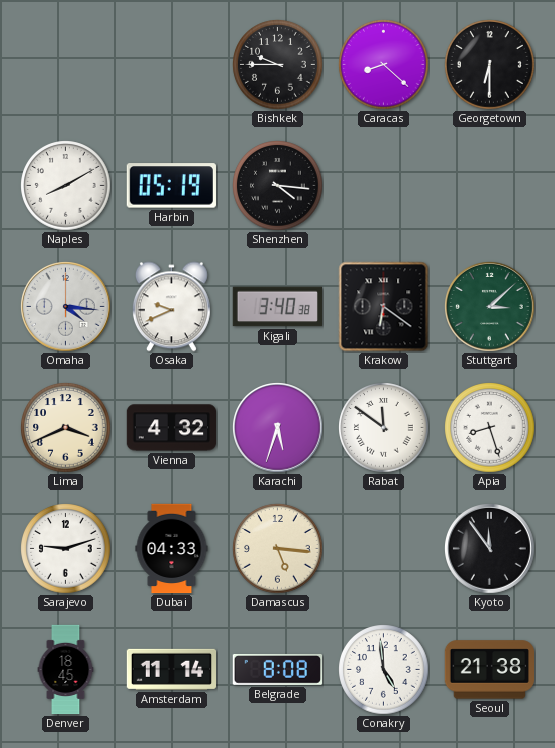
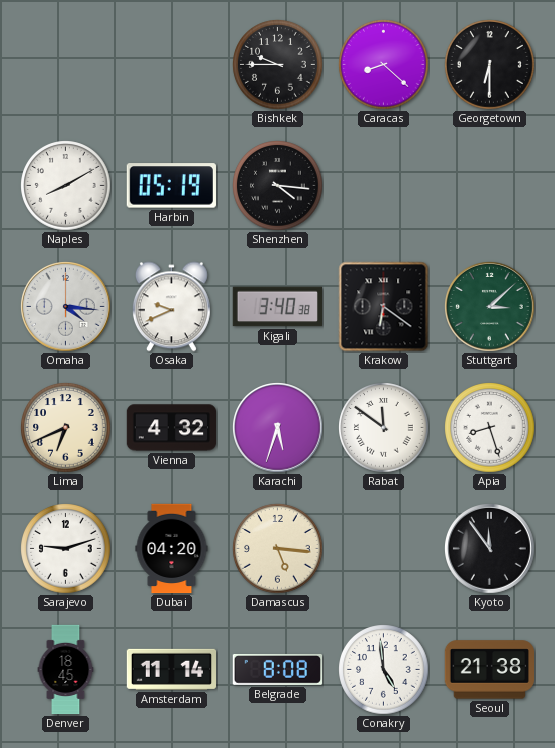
Lima: 3:41 -> 6:41
Dubai: 04:33 -> 04:20
